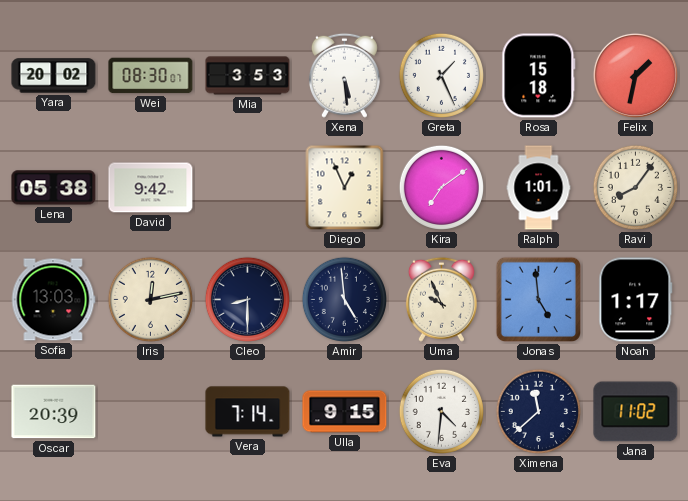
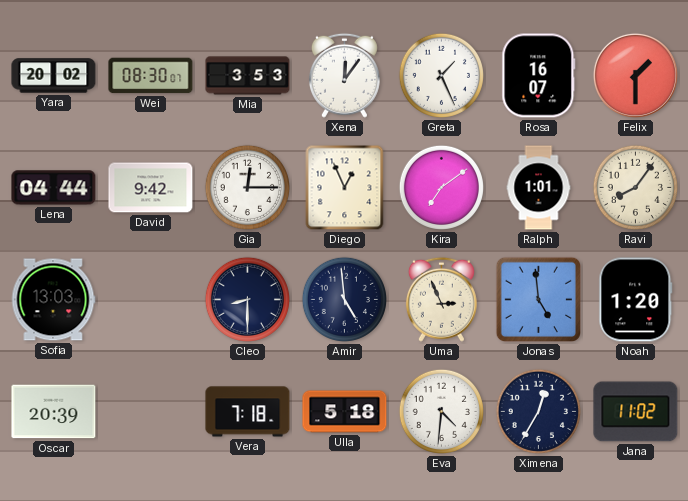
Xena: 5:29 -> 12:06
Rosa: 15:18 -> 16:07
Felix: 1:32 -> 1:30
Lena: 05:38 -> 04:44
Gia: none -> 12:15
Iris: 12:13 -> none
Uma: 9:56 -> 2:56
Noah: 1:17 -> 1:20
Vera: 7:14 -> 7:18
Ulla: 9:15 -> 5:18
Ximena: 11:38 -> 12:35
